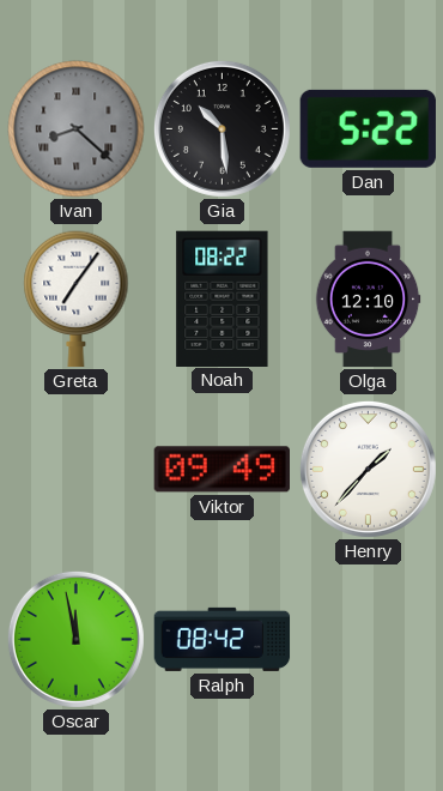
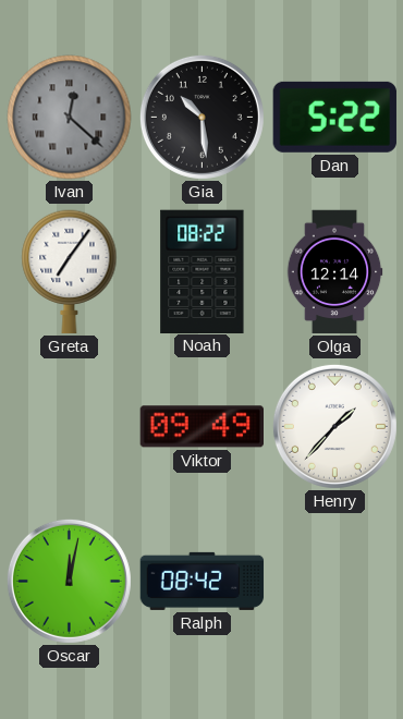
Ivan: 8:22 -> 12:22
Olga: 12:10 -> 12:14
Oscar: 11:58 -> 12:02
